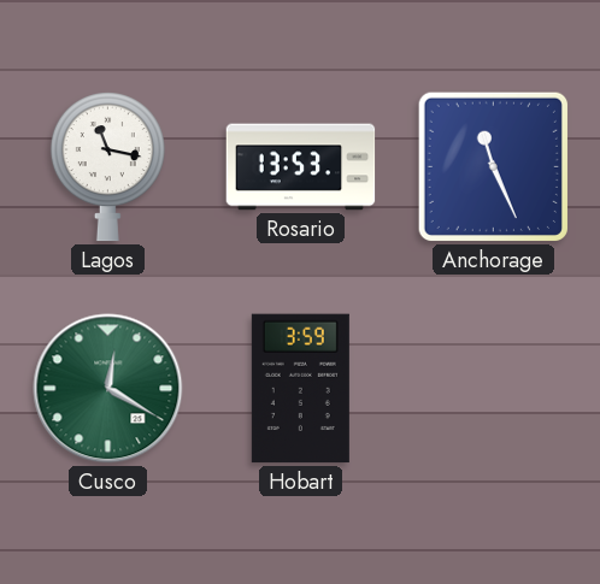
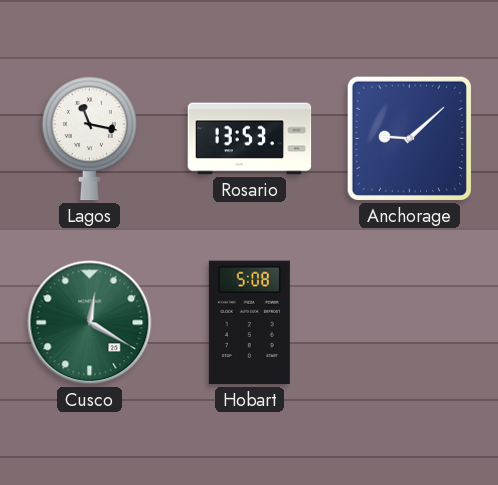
Anchorage: 11:26 -> 9:08
Hobart: 3:59 -> 5:08
